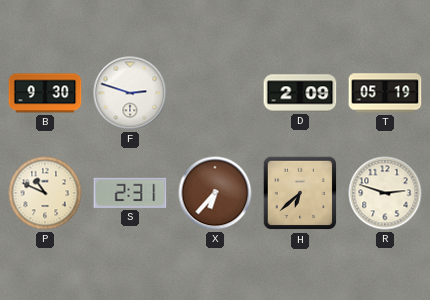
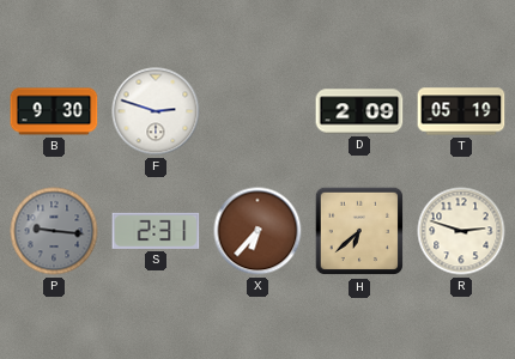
P: 10:49 -> 9:16
P dial: cream -> grey
